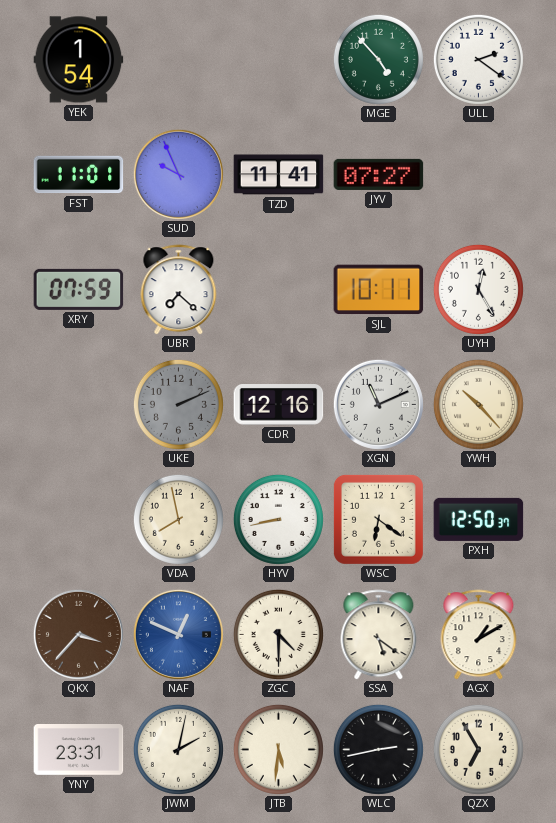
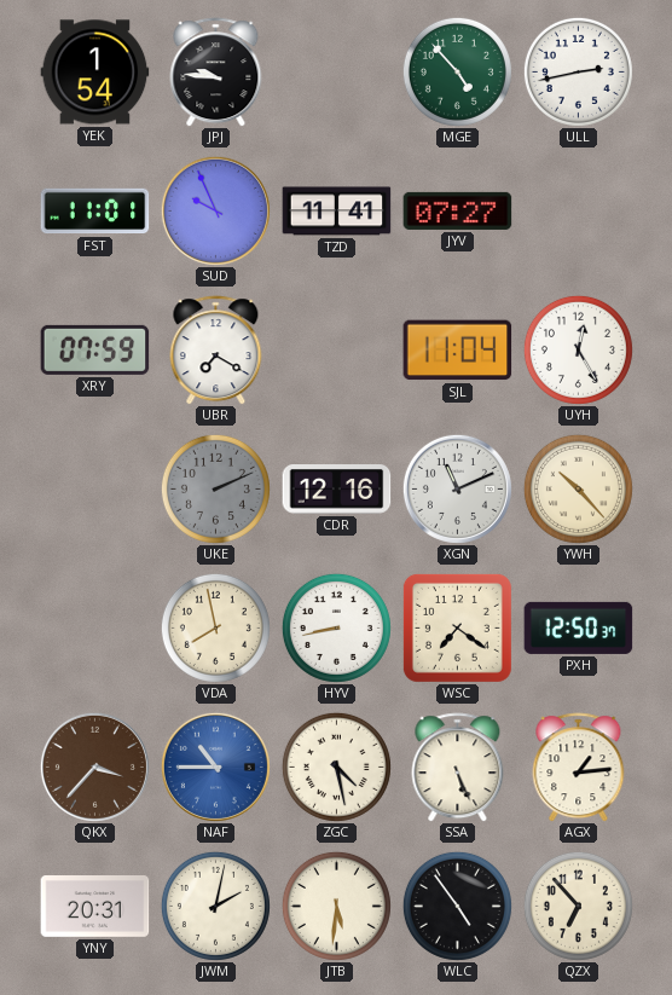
JPJ: none -> 9:46
ULL: 2:21 -> 2:43
UBR: 7:22 -> 7:20
SJL: 10:11 -> 11:04
WSC: 6:21 -> 7:21
NAF: 12:49 -> 10:45
ZGC: 4:30 -> 4:28
SSA: 5:21 -> 5:26
AGX: 1:10 -> 1:14
YNY: 23:31 -> 20:31
WLC: 2:43 -> 4:54
QZX: 6:55 -> 6:53
